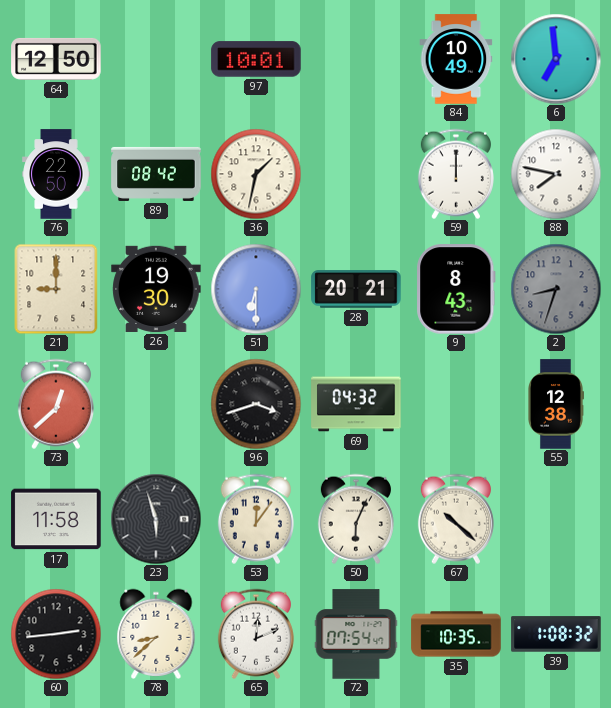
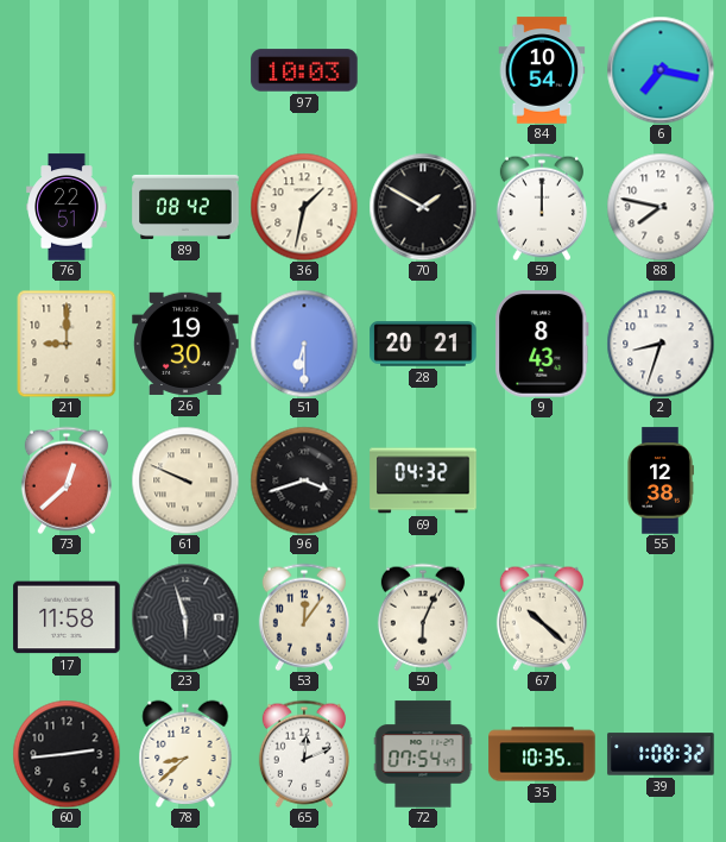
64: 12:50 -> none
97: 10:01 -> 10:03
84: 10:49 -> 10:54
6: 6:59 -> 7:17
76: 22:50 -> 22:51
70: none -> 1:50
2 dial: grey -> white
61: none -> 9:49
